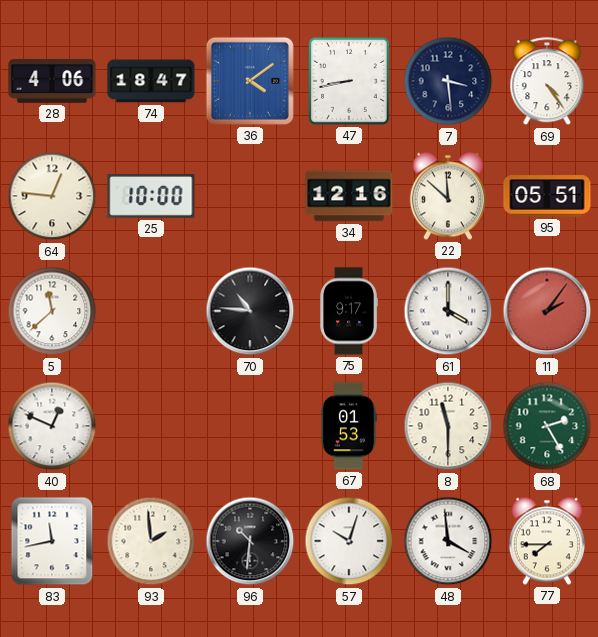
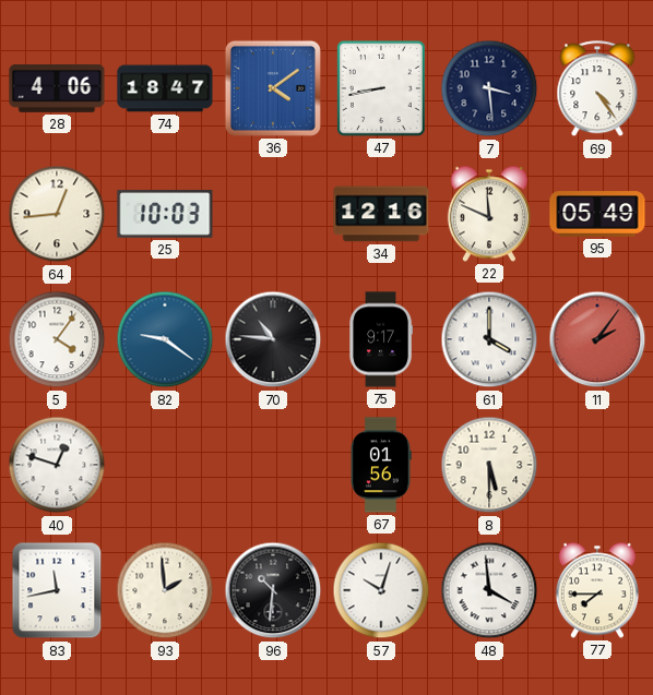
64: 12:46 -> 12:44
25: 10:00 -> 10:03
22: 11:52 -> 11:49
95: 05:51 -> 05:49
5: 11:38 -> 4:06
82: none -> 9:21
40: 12:49 -> 12:48
67: 01:53 -> 01:56
8: 11:30 -> 5:30
68: 2:25 -> none
